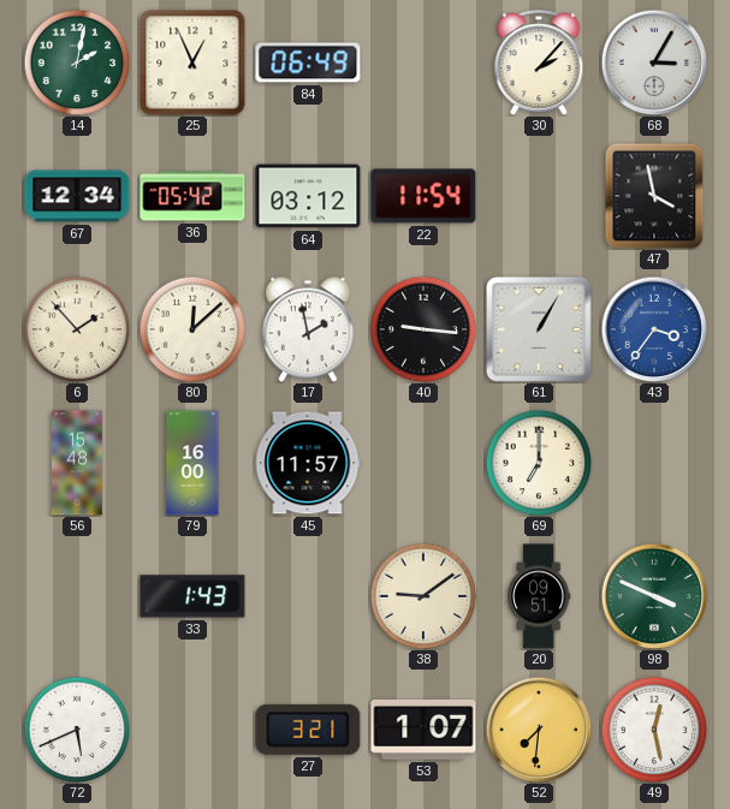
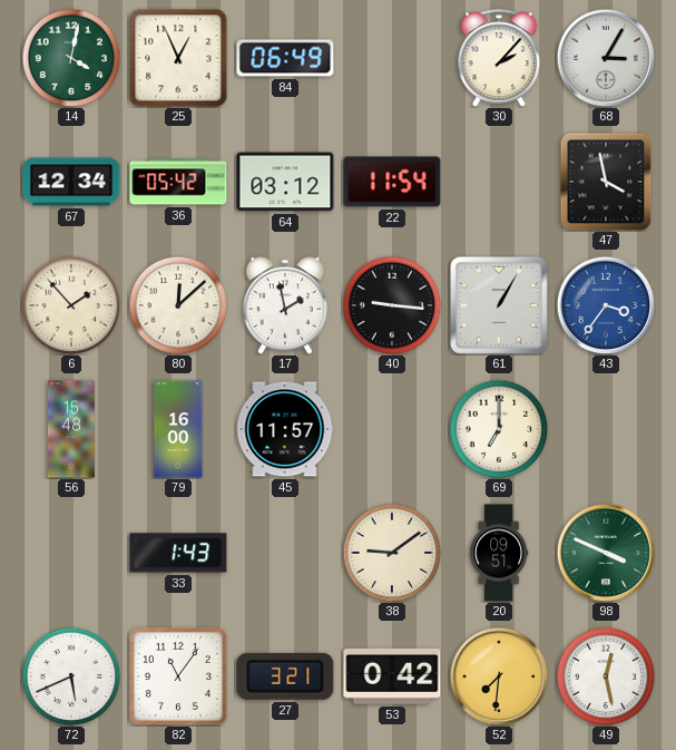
14: 2:02 -> 4:02
82: none -> 11:06
53: 1:07 -> 0:42
